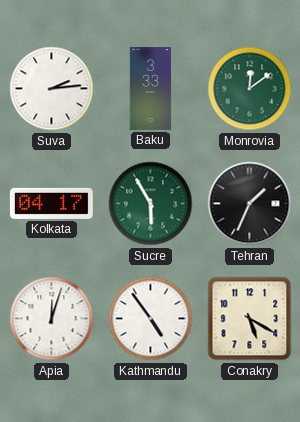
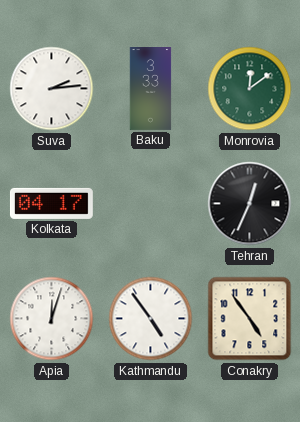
Sucre: 5:55 -> none
Tehran: 1:34 -> 12:34
Conakry: 5:20 -> 4:54
